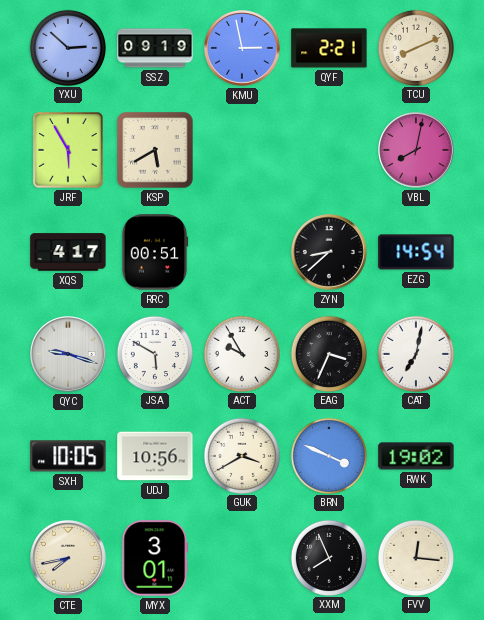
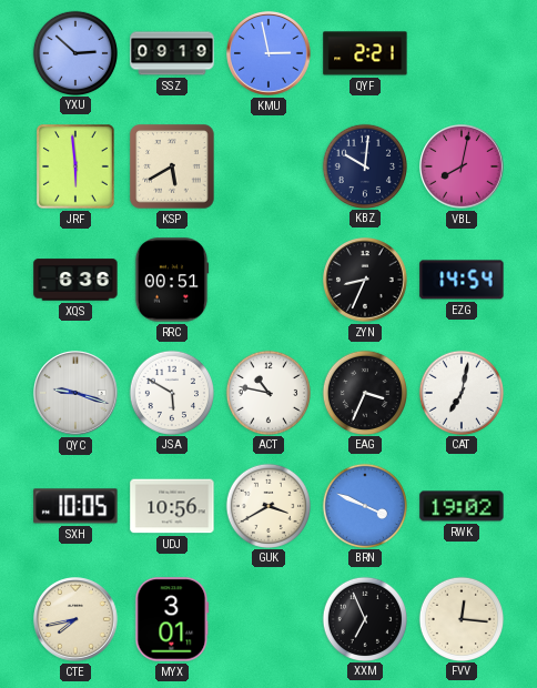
TCU: 8:11 -> none
JRF: 5:55 -> 5:59
KBZ: none -> 10:01
XQS: 4:17 -> 6:36
ZYN: 8:38 -> 8:34
ACT: 9:55 -> 10:47
XXM: 7:56 -> 6:56
